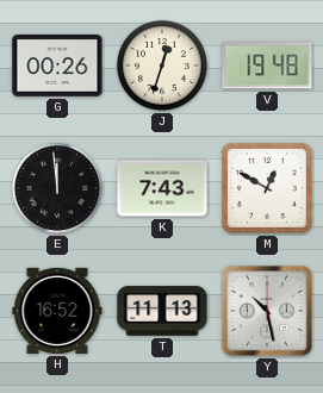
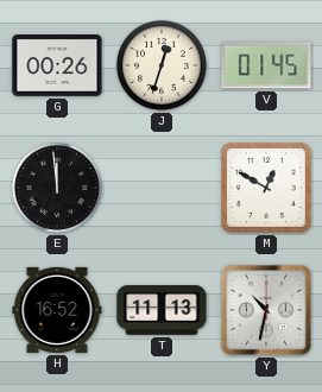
V: 19:48 -> 01:45
K: 7:43 -> none
Y: 10:28 -> 10:32
